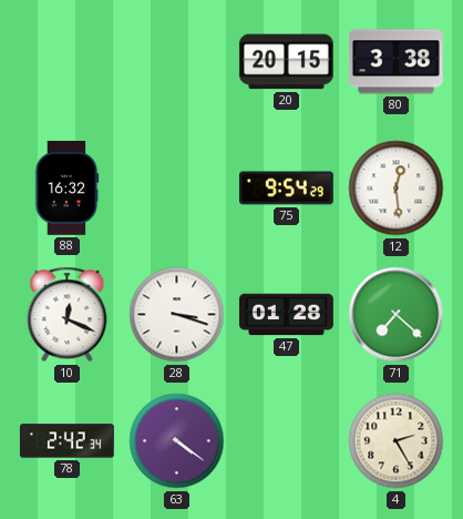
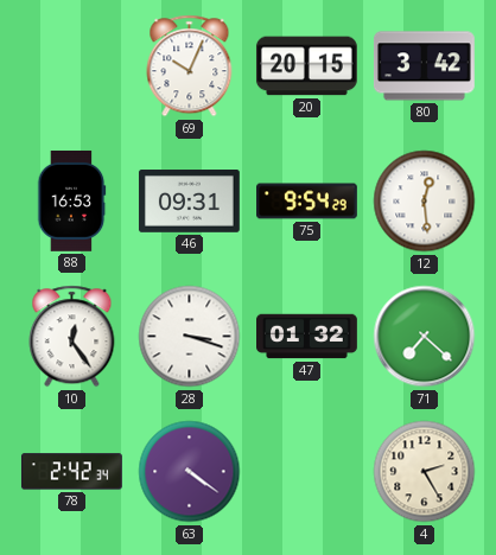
69: none -> 10:04
80: 3:38 -> 3:42
88: 16:32 -> 16:53
46: none -> 09:31
10: 12:19 -> 12:24
47: 01:28 -> 01:32
